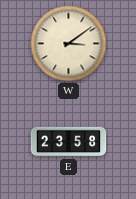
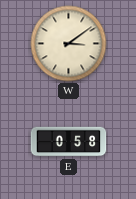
E: 23:58 -> 0:58
